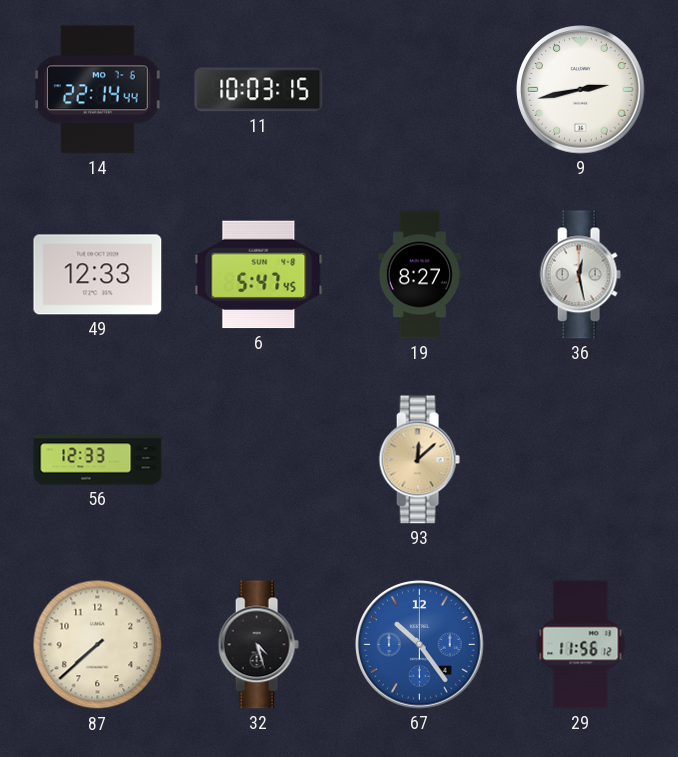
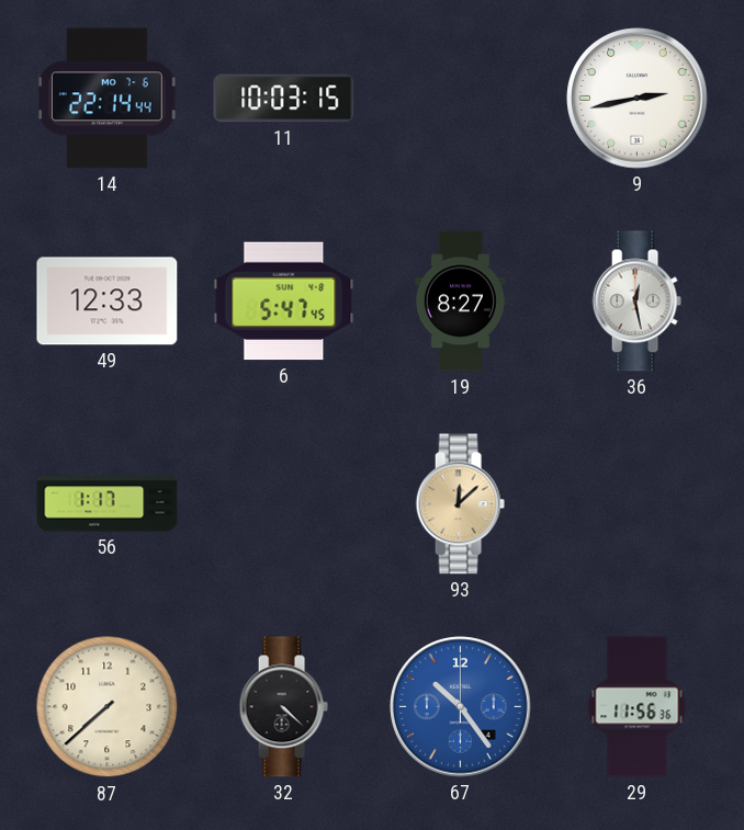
56: 12:33 -> 1:17
32: 4:27 -> 4:22
29: 11:56:12 -> 11:56:36
